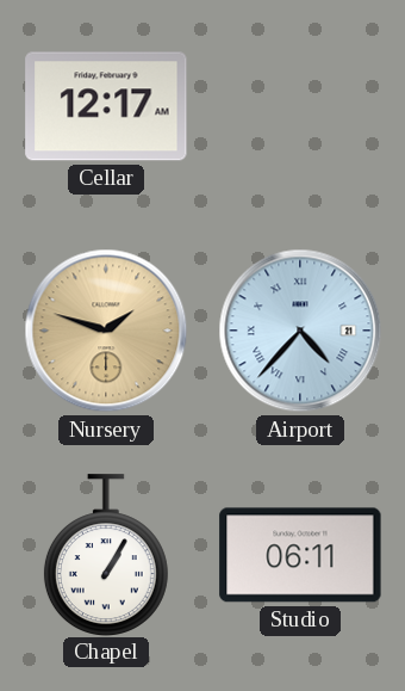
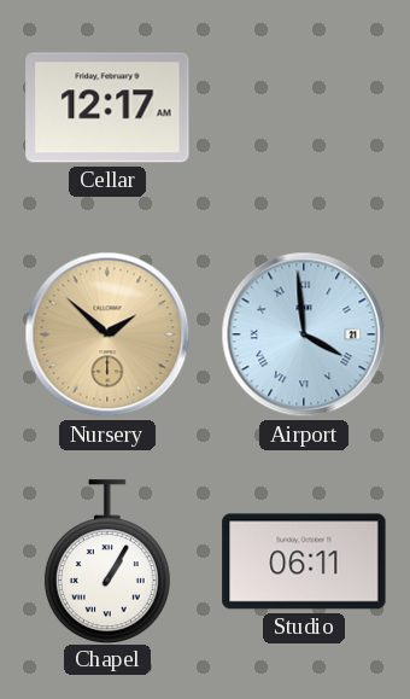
Nursery: 1:48 -> 1:52
Airport: 4:37 -> 3:59
